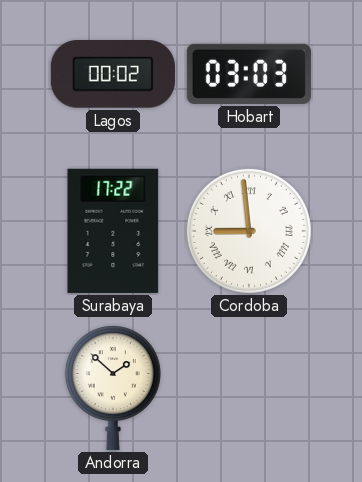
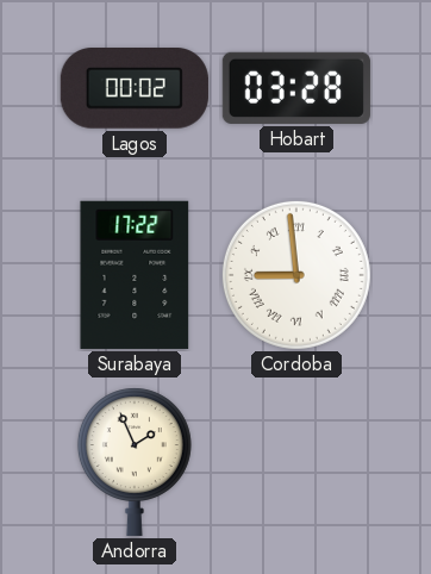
Hobart: 03:03 -> 03:28
Andorra: 1:52 -> 1:56
